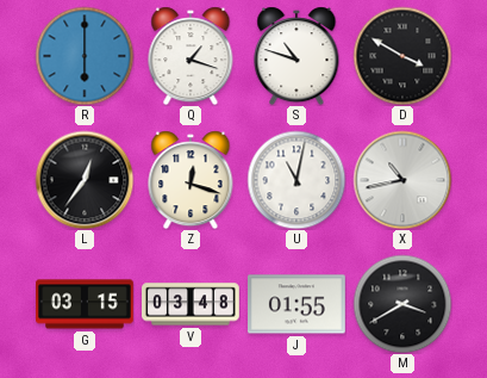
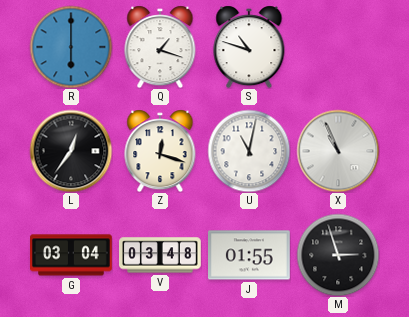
D: 3:50 -> none
X: 10:43 -> 10:56
G: 03:15 -> 03:04
M: 3:40 -> 2:57
